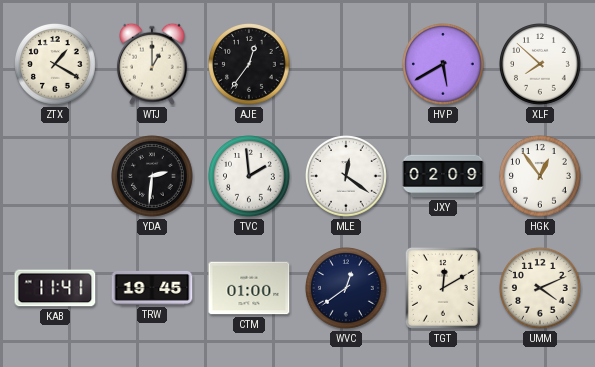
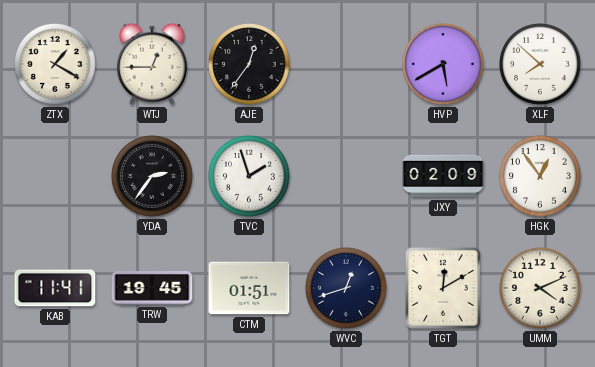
WTJ: 1:00 -> 12:45
YDA: 2:31 -> 2:36
TVC: 1:59 -> 1:57
MLE: 12:21 -> none
CTM: 01:00 -> 01:51
WVC: 12:39 -> 12:42
